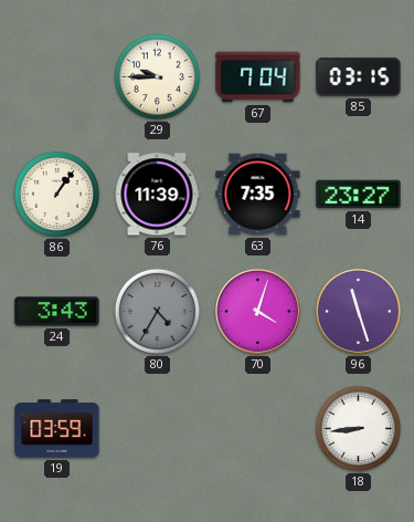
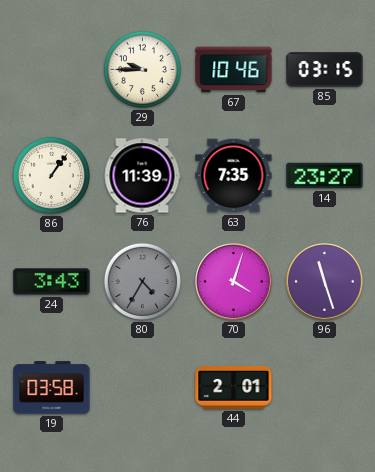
67: 7:04 -> 10:46
19: 03:59 -> 03:58
44: none -> 2:01
18: 8:44 -> none
